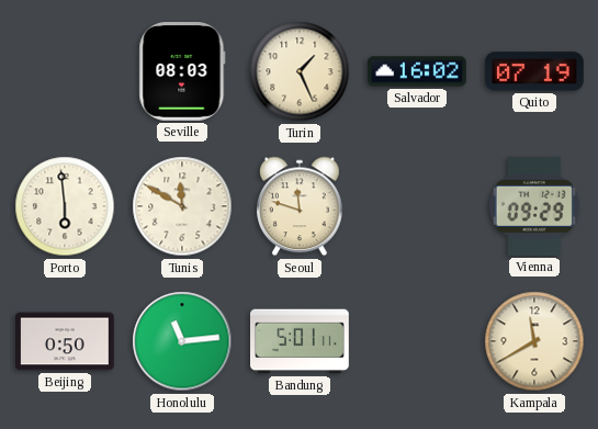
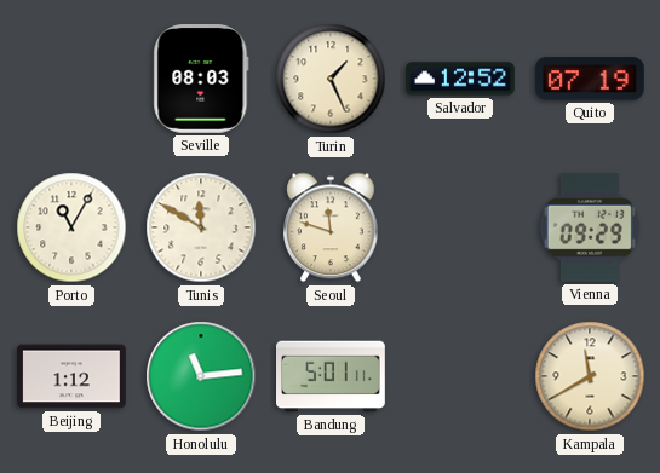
Salvador: 16:02 -> 12:52
Porto: 5:59 -> 11:05
Beijing: 0:50 -> 1:12
